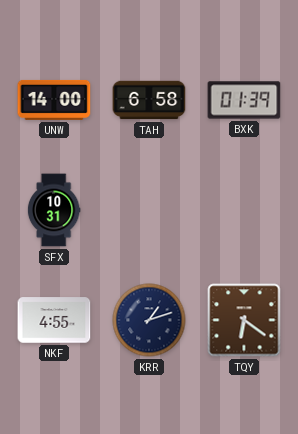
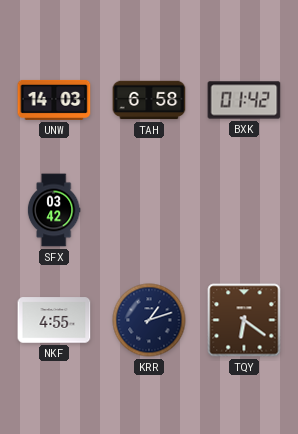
UNW: 14:00 -> 14:03
BXK: 01:39 -> 01:42
SFX: 10:31 -> 03:42
